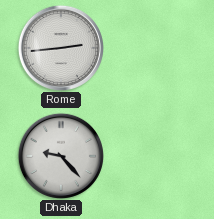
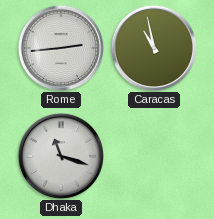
Caracas: none -> 10:58
Dhaka: 9:23 -> 11:18
